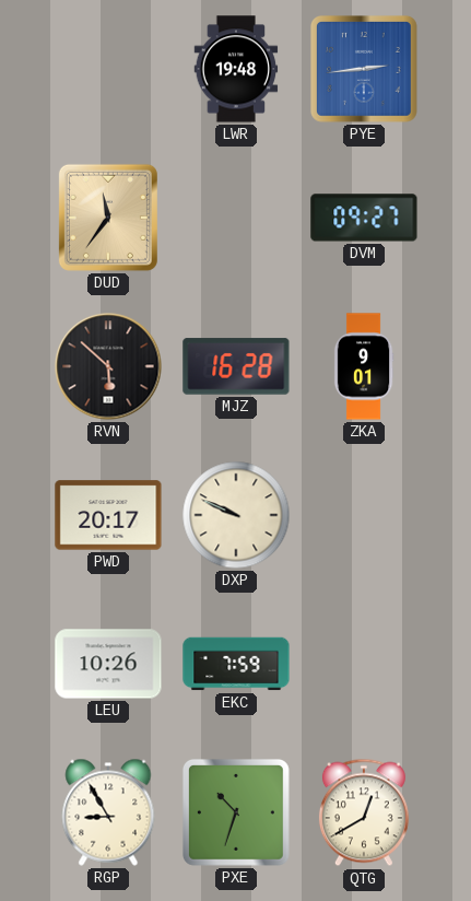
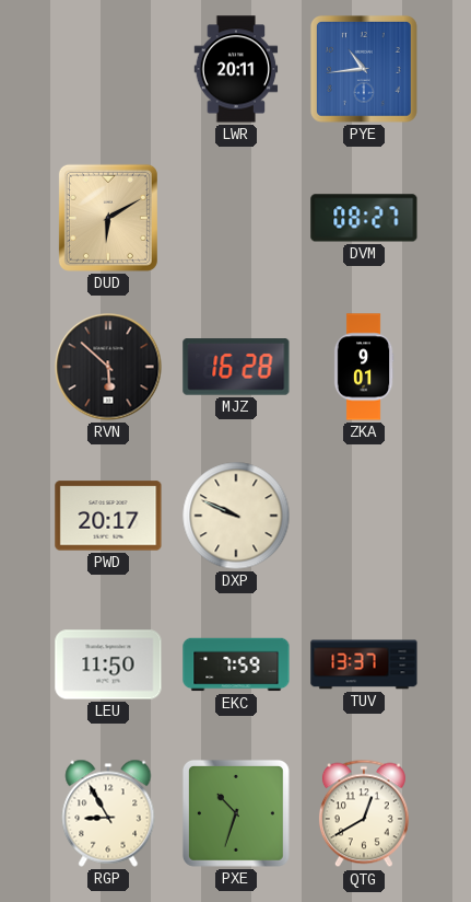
LWR: 19:48 -> 20:11
PYE: 2:44 -> 10:44
DUD: 11:36 -> 6:10
DVM: 09:27 -> 08:27
LEU: 10:26 -> 11:50
TUV: none -> 13:37
